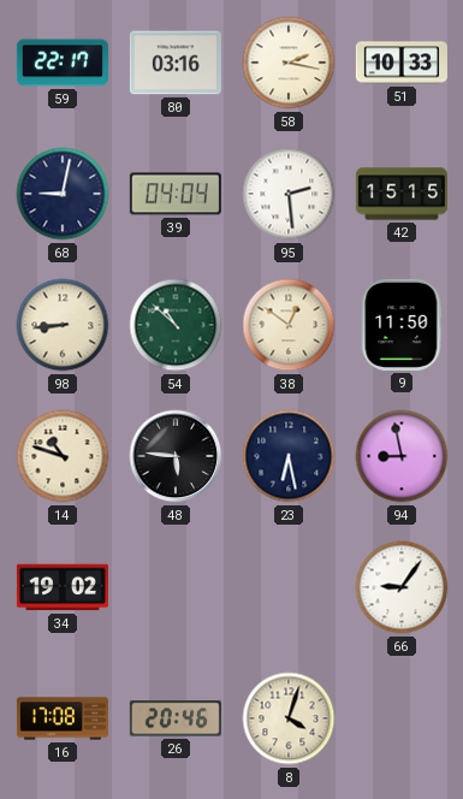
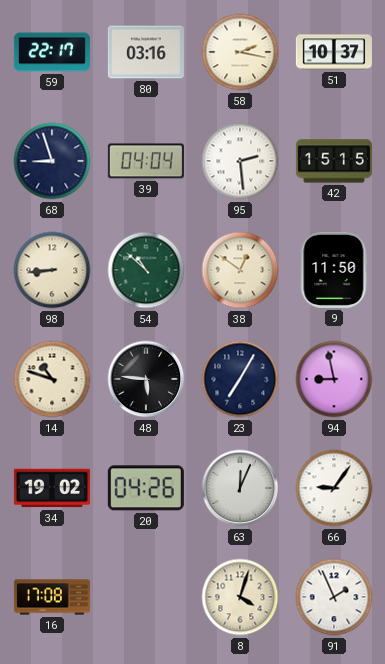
51: 10:33 -> 10:37
68: 9:02 -> 8:57
23: 6:28 -> 7:05
20: none -> 04:26
63: none -> 12:04
26: 20:46 -> none
91: none -> 1:56
